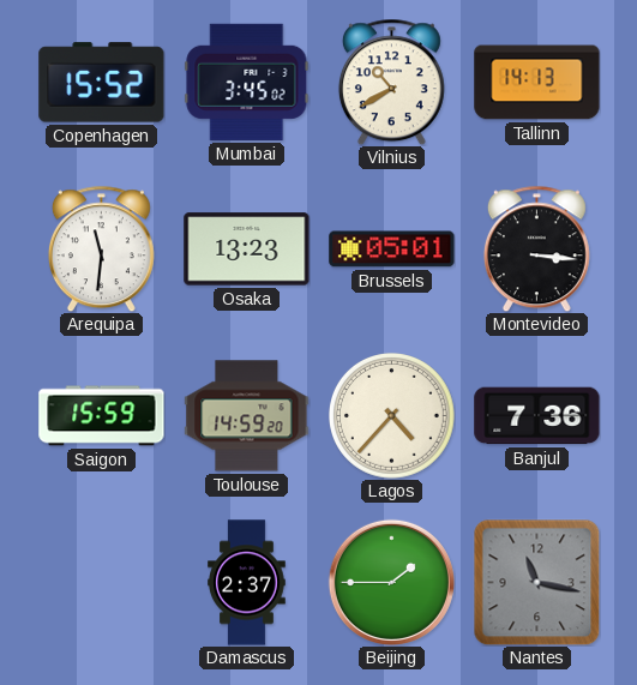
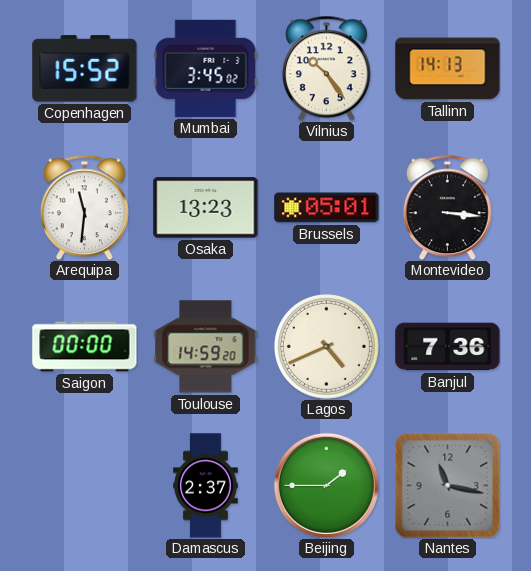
Vilnius: 10:40 -> 10:24
Saigon: 15:59 -> 00:00
Lagos: 4:37 -> 4:41
